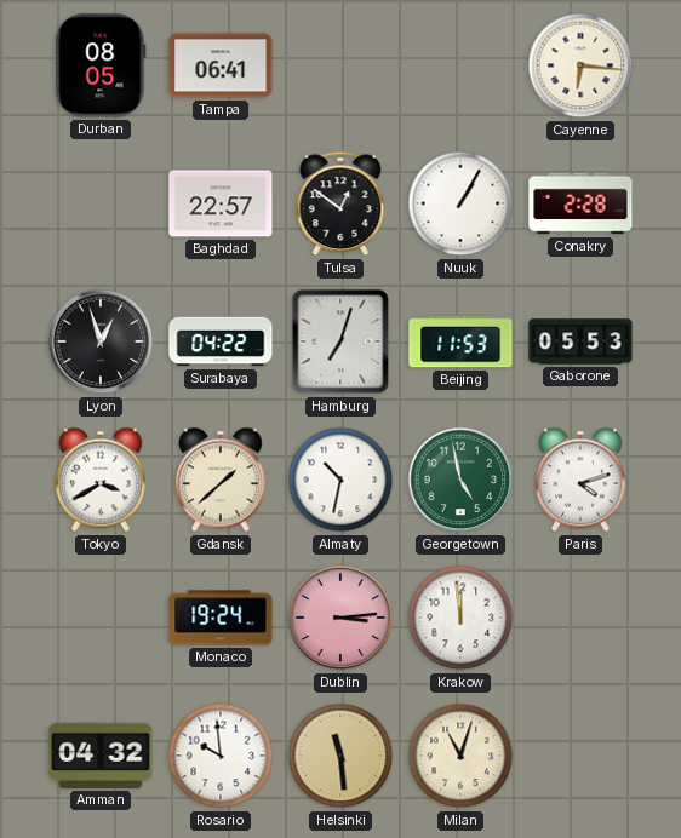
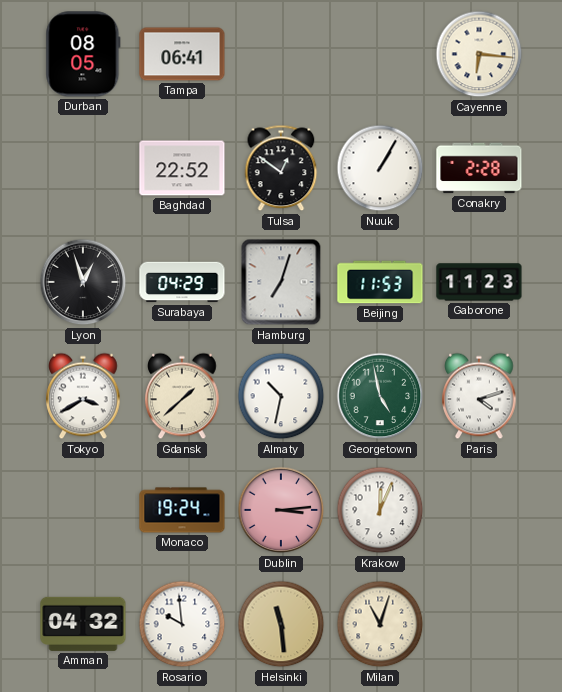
Baghdad: 22:57 -> 22:52
Surabaya: 04:22 -> 04:29
Gaborone: 05:53 -> 11:23
Krakow: 11:59 -> 12:04
